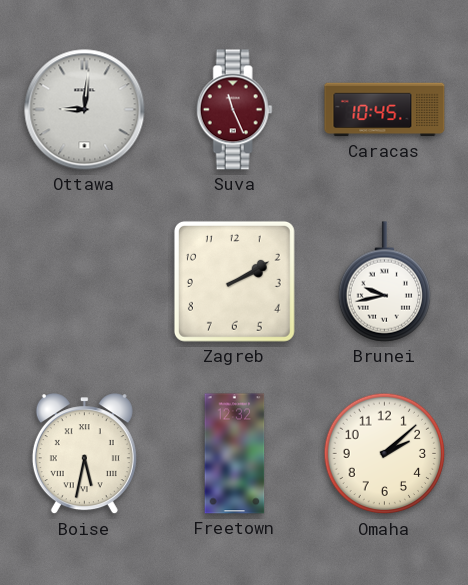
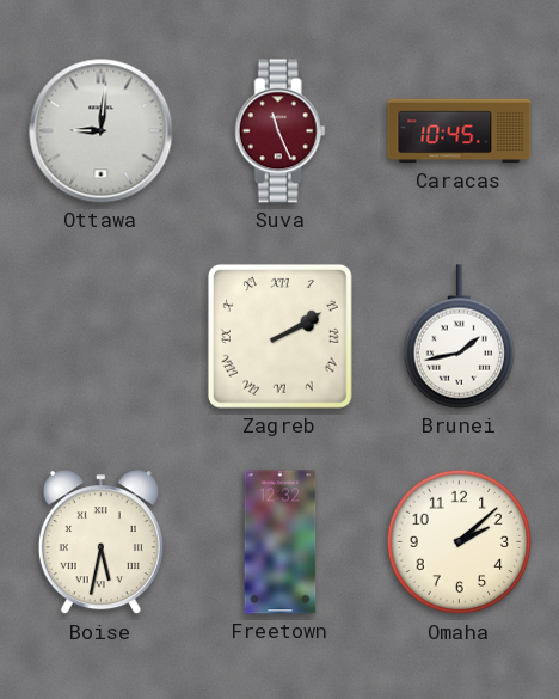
Zagreb numerals: Arabic -> Roman
Brunei: 9:43 -> 1:43
